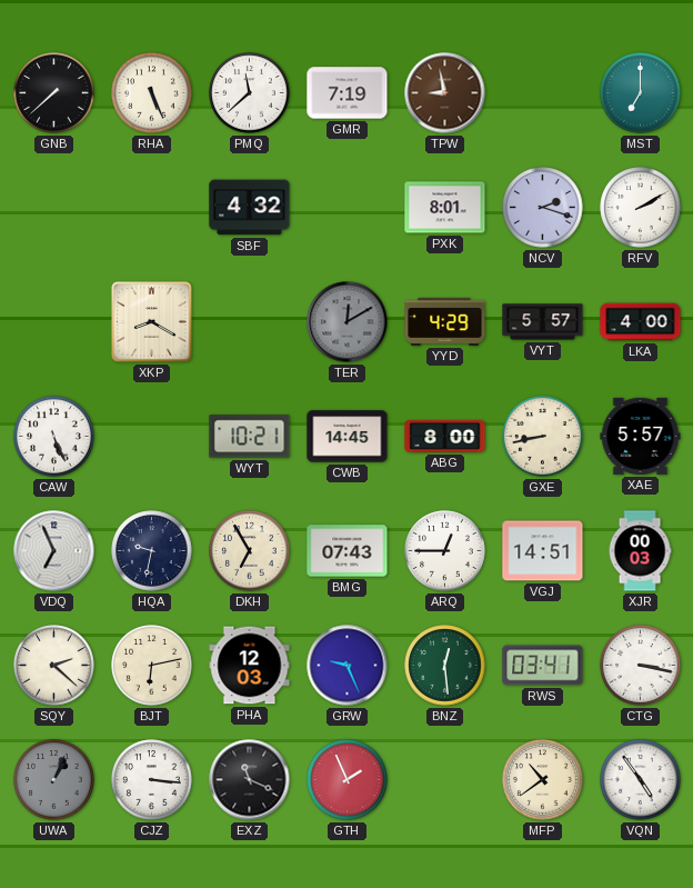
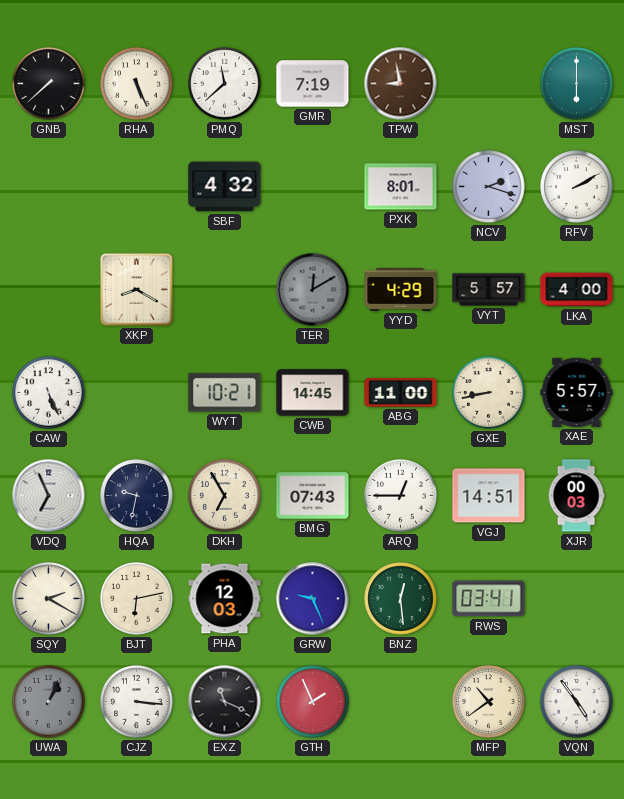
MST: 7:00 -> 6:00
ABG: 8:00 -> 11:00
SQY: 2:22 -> 2:20
CTG: 3:17 -> none
